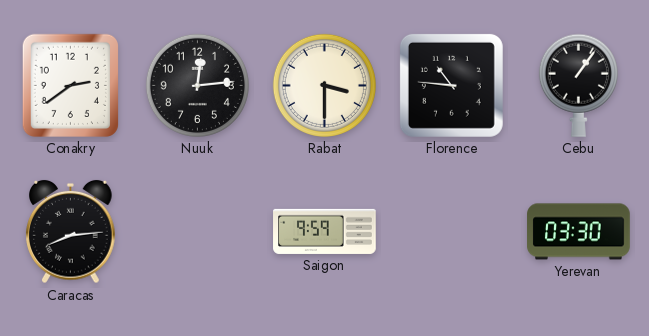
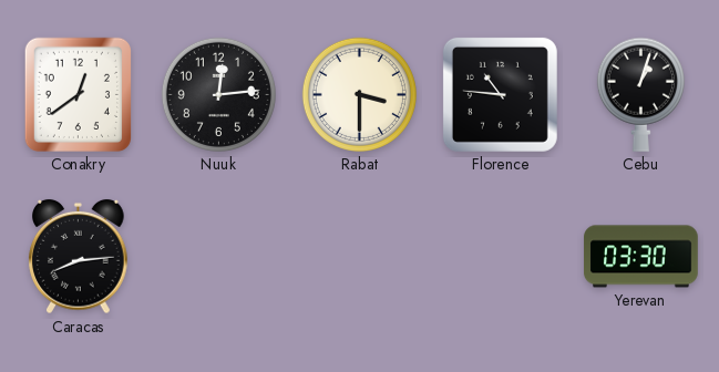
Conakry: 2:39 -> 12:39
Cebu: 1:06 -> 1:03
Saigon: 9:59 -> none
